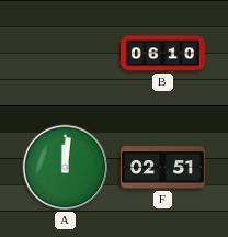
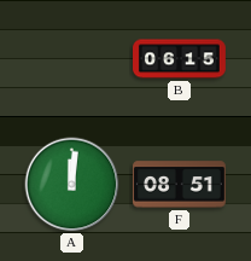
B: 06:10 -> 06:15
F: 02:51 -> 08:51
